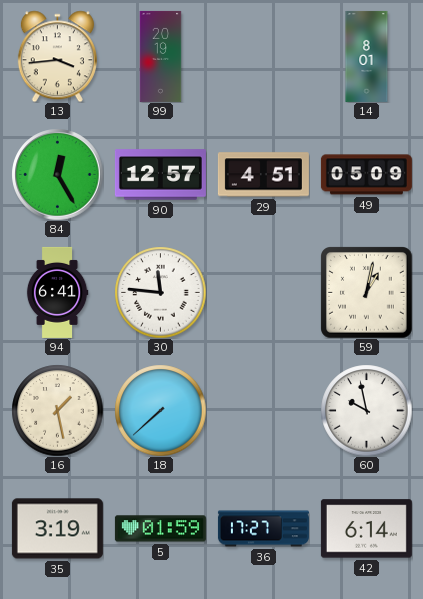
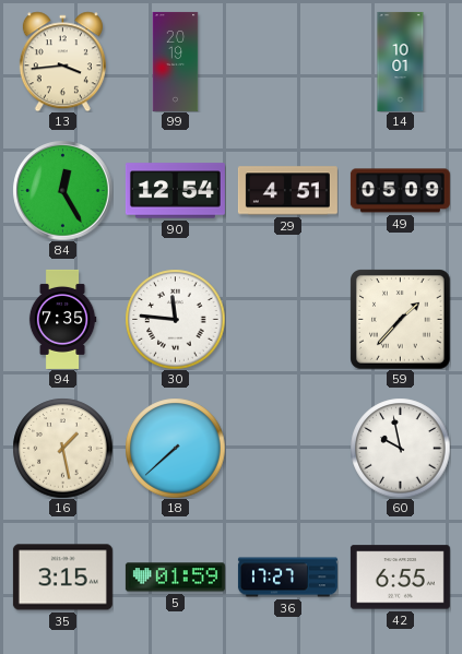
14: 8:01 -> 10:01
90: 12:57 -> 12:54
94: 6:41 -> 7:35
59: 1:02 -> 1:37
35: 3:19 -> 3:15
42: 6:14 -> 6:55
